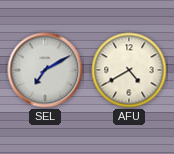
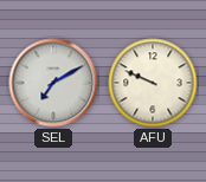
AFU: 4:40 -> 9:49
